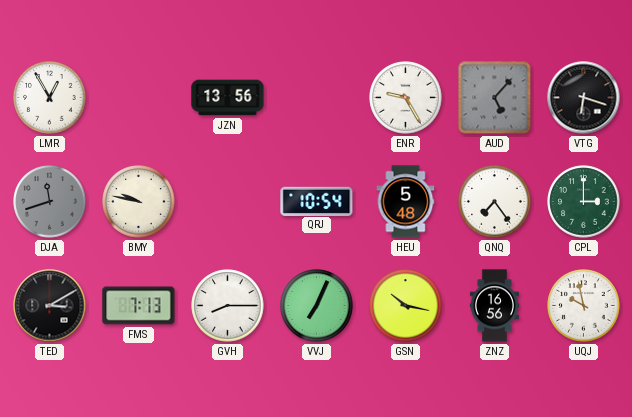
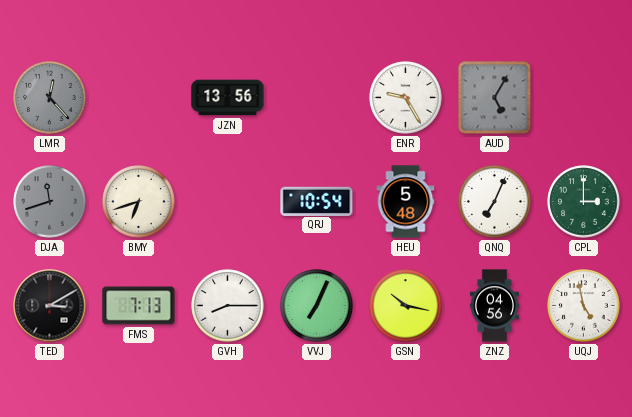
LMR: 12:55 -> 12:23
LMR dial: white -> grey
AUD: 5:07 -> 5:05
VTG: 6:18 -> none
BMY: 9:47 -> 6:42
QNQ: 7:24 -> 7:04
ZNZ: 16:56 -> 04:56
UQJ: 9:58 -> 4:58
